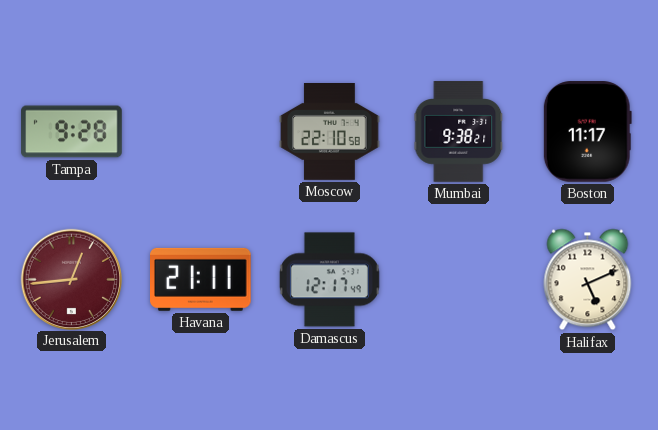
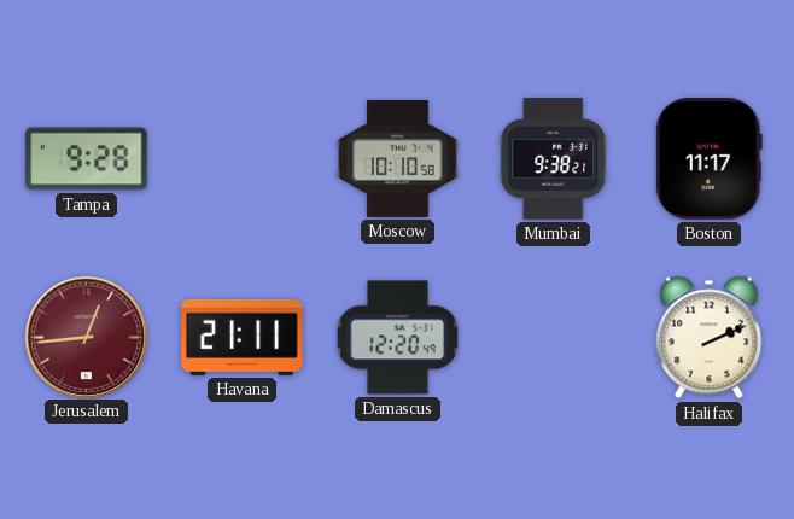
Moscow: 22:10 -> 10:10
Damascus: 12:17 -> 12:20
Halifax: 5:11 -> 2:11
